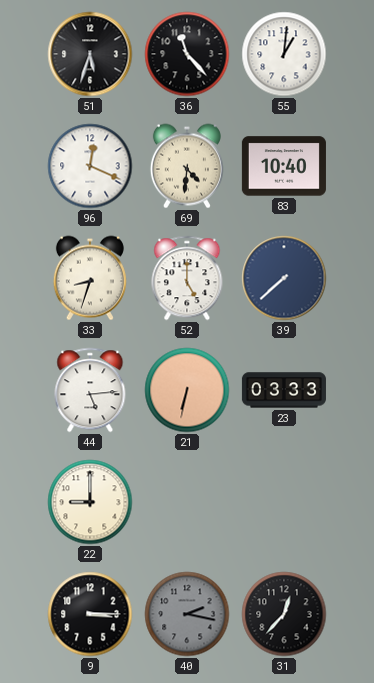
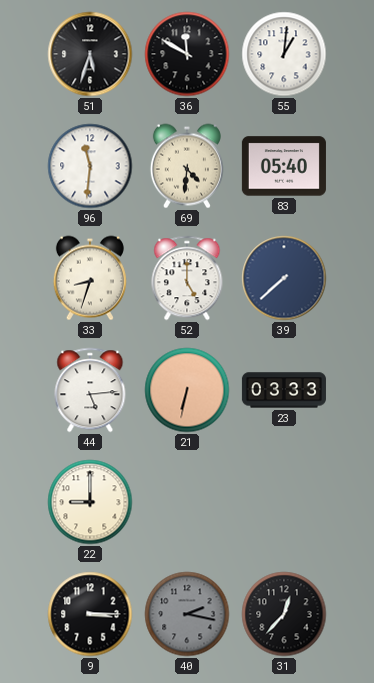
36: 11:23 -> 11:50
96: 12:19 -> 11:31
83: 10:40 -> 05:40
